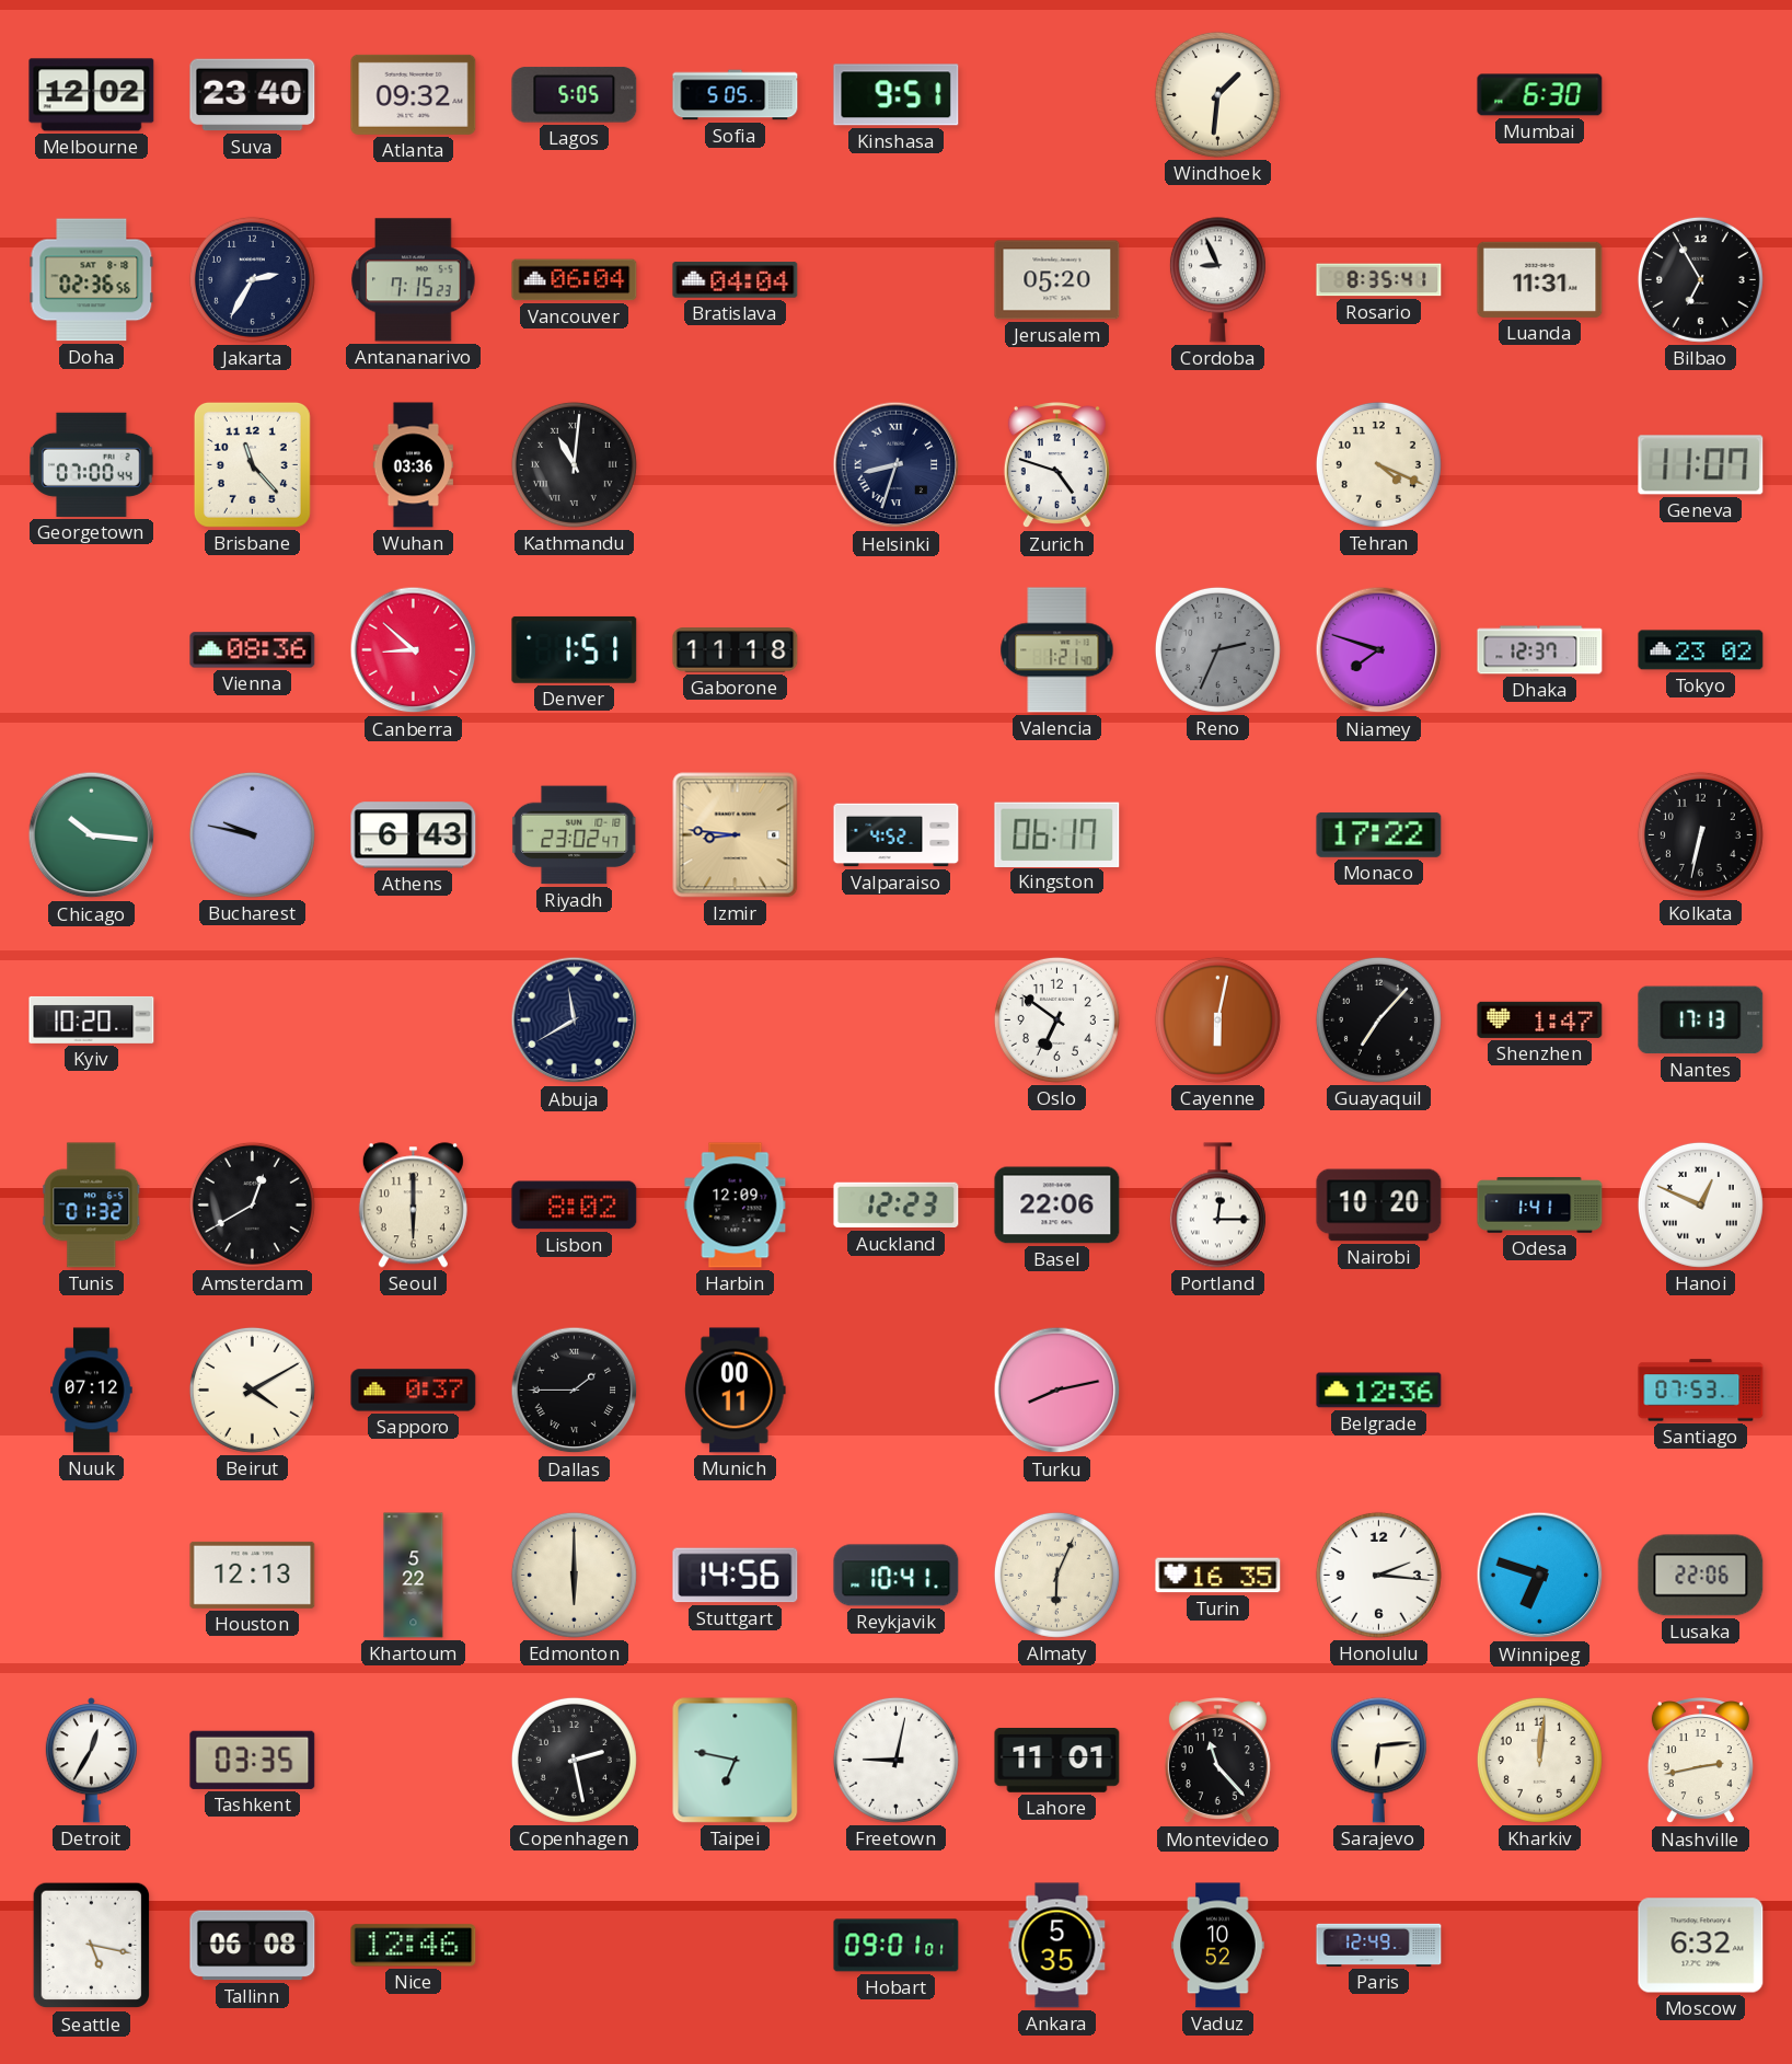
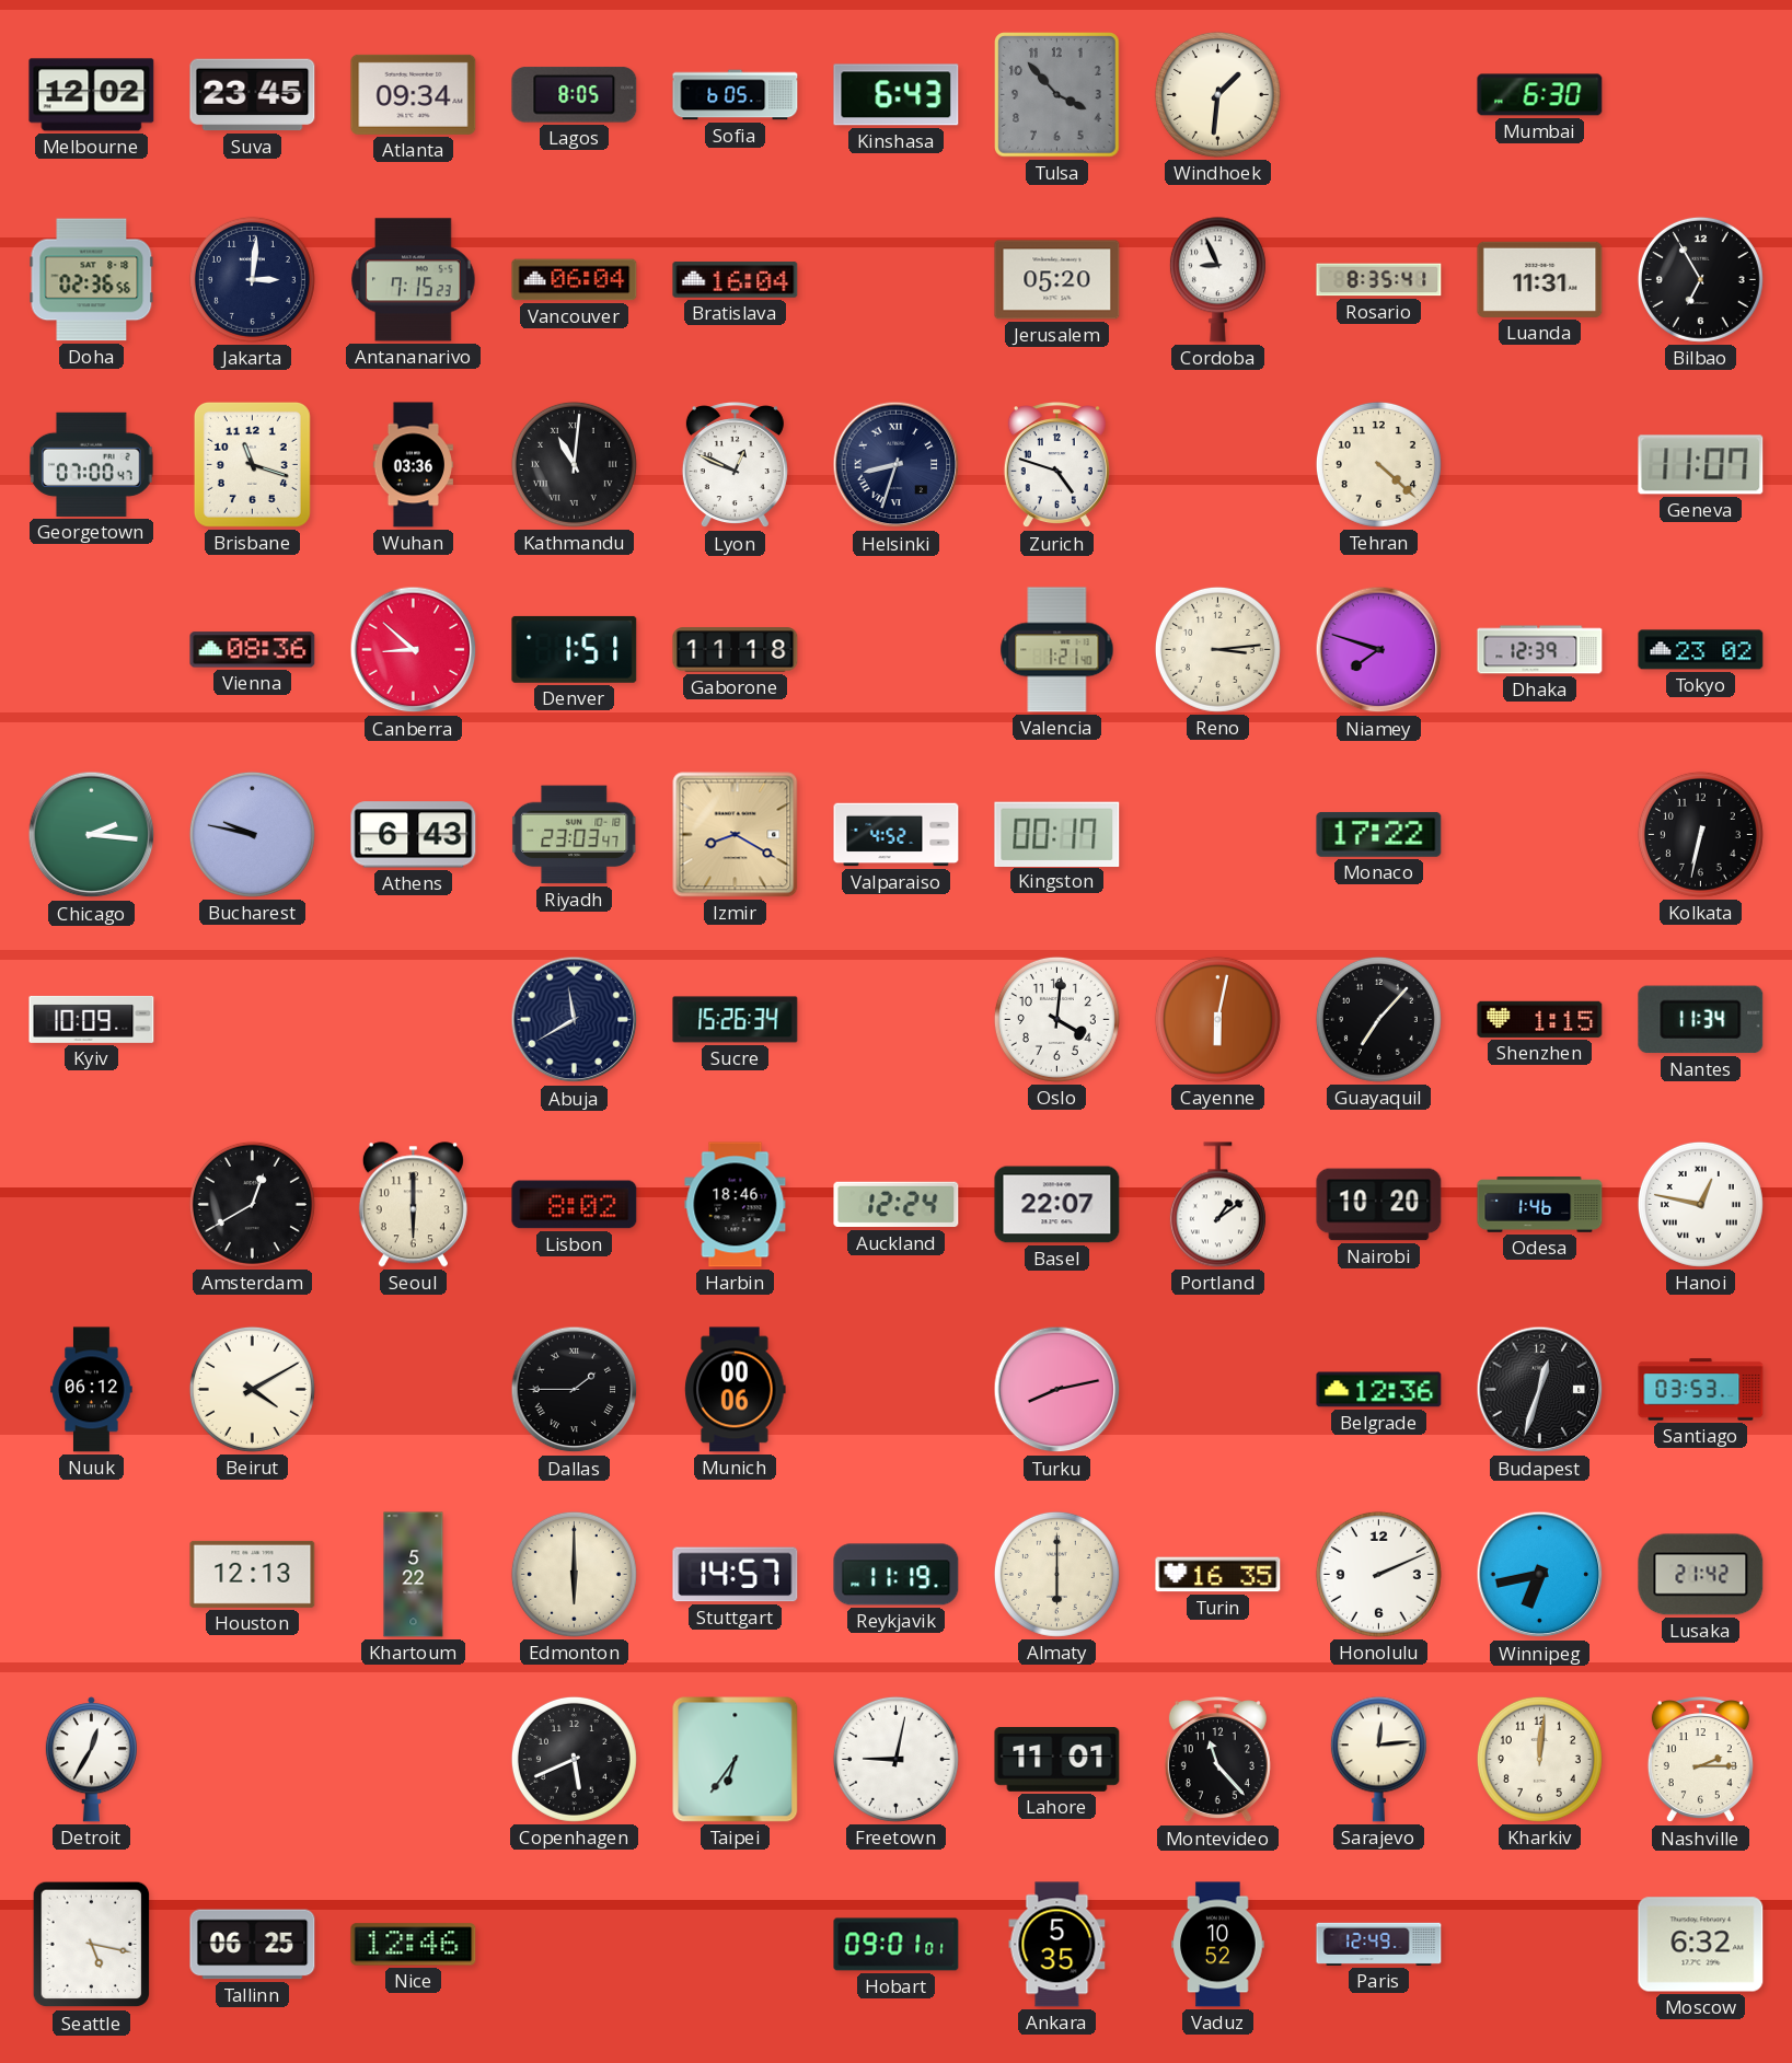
Suva: 23:40 -> 23:45
Atlanta: 09:32 -> 09:34
Lagos: 5:05 -> 8:05
Sofia: 5:05 -> 6:05
Kinshasa: 9:51 -> 6:43
Tulsa: none -> 3:53
Jakarta: 2:35 -> 3:01
Bratislava: 04:04 -> 16:04
Georgetown: 07:00:44 -> 07:00:47
Brisbane: 11:23 -> 11:18
Lyon: none -> 12:49
Tehran: 4:19 -> 4:22
Reno: 2:34 -> 3:14
Reno dial: grey -> cream
Dhaka: 12:37 -> 12:39
Chicago: 10:16 -> 2:16
Riyadh: 23:02 -> 23:03
Izmir: 8:46 -> 8:20
Kingston: 06:17 -> 00:17
Kyiv: 10:20 -> 10:09
Sucre: none -> 15:26
Oslo: 6:51 -> 4:01
Shenzhen: 1:47 -> 1:15
Nantes: 17:13 -> 11:34
Tunis: 01:32 -> none
Harbin: 12:09 -> 18:46
Auckland: 12:23 -> 12:24
Basel: 22:06 -> 22:07
Portland: 12:15 -> 1:09
Odesa: 1:41 -> 1:46
Hanoi: 12:49 -> 12:47
Nuuk: 07:12 -> 06:12
Sapporo: 0:37 -> none
Munich: 00:11 -> 00:06
Budapest: none -> 12:33
Santiago: 07:53 -> 03:53
Stuttgart: 14:56 -> 14:57
Reykjavik: 10:41 -> 11:19
Almaty: 6:04 -> 6:00
Honolulu: 2:16 -> 2:11
Winnipeg: 6:48 -> 6:43
Lusaka: 22:06 -> 21:42
Tashkent: 03:35 -> none
Copenhagen: 2:28 -> 5:41
Taipei: 6:47 -> 6:36
Sarajevo: 6:14 -> 12:14
Nashville: 2:43 -> 2:15
Tallinn: 06:08 -> 06:25
